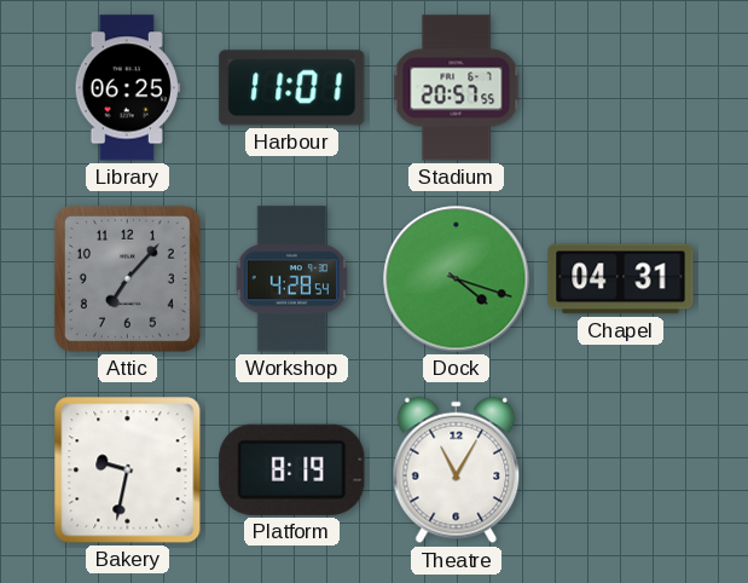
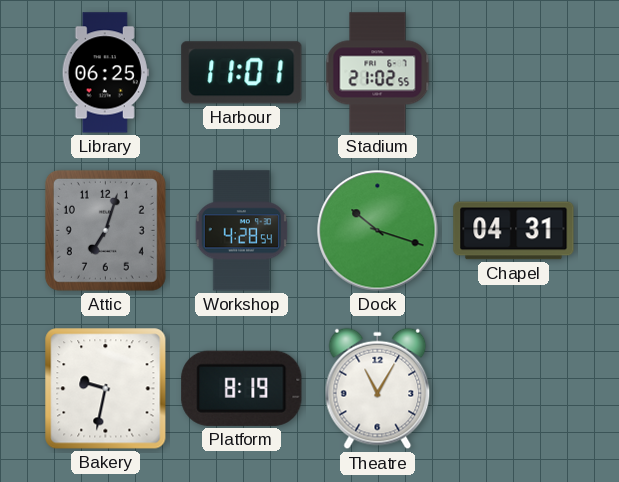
Stadium: 20:57 -> 21:02
Attic: 7:07 -> 7:03
Dock: 4:18 -> 10:18
